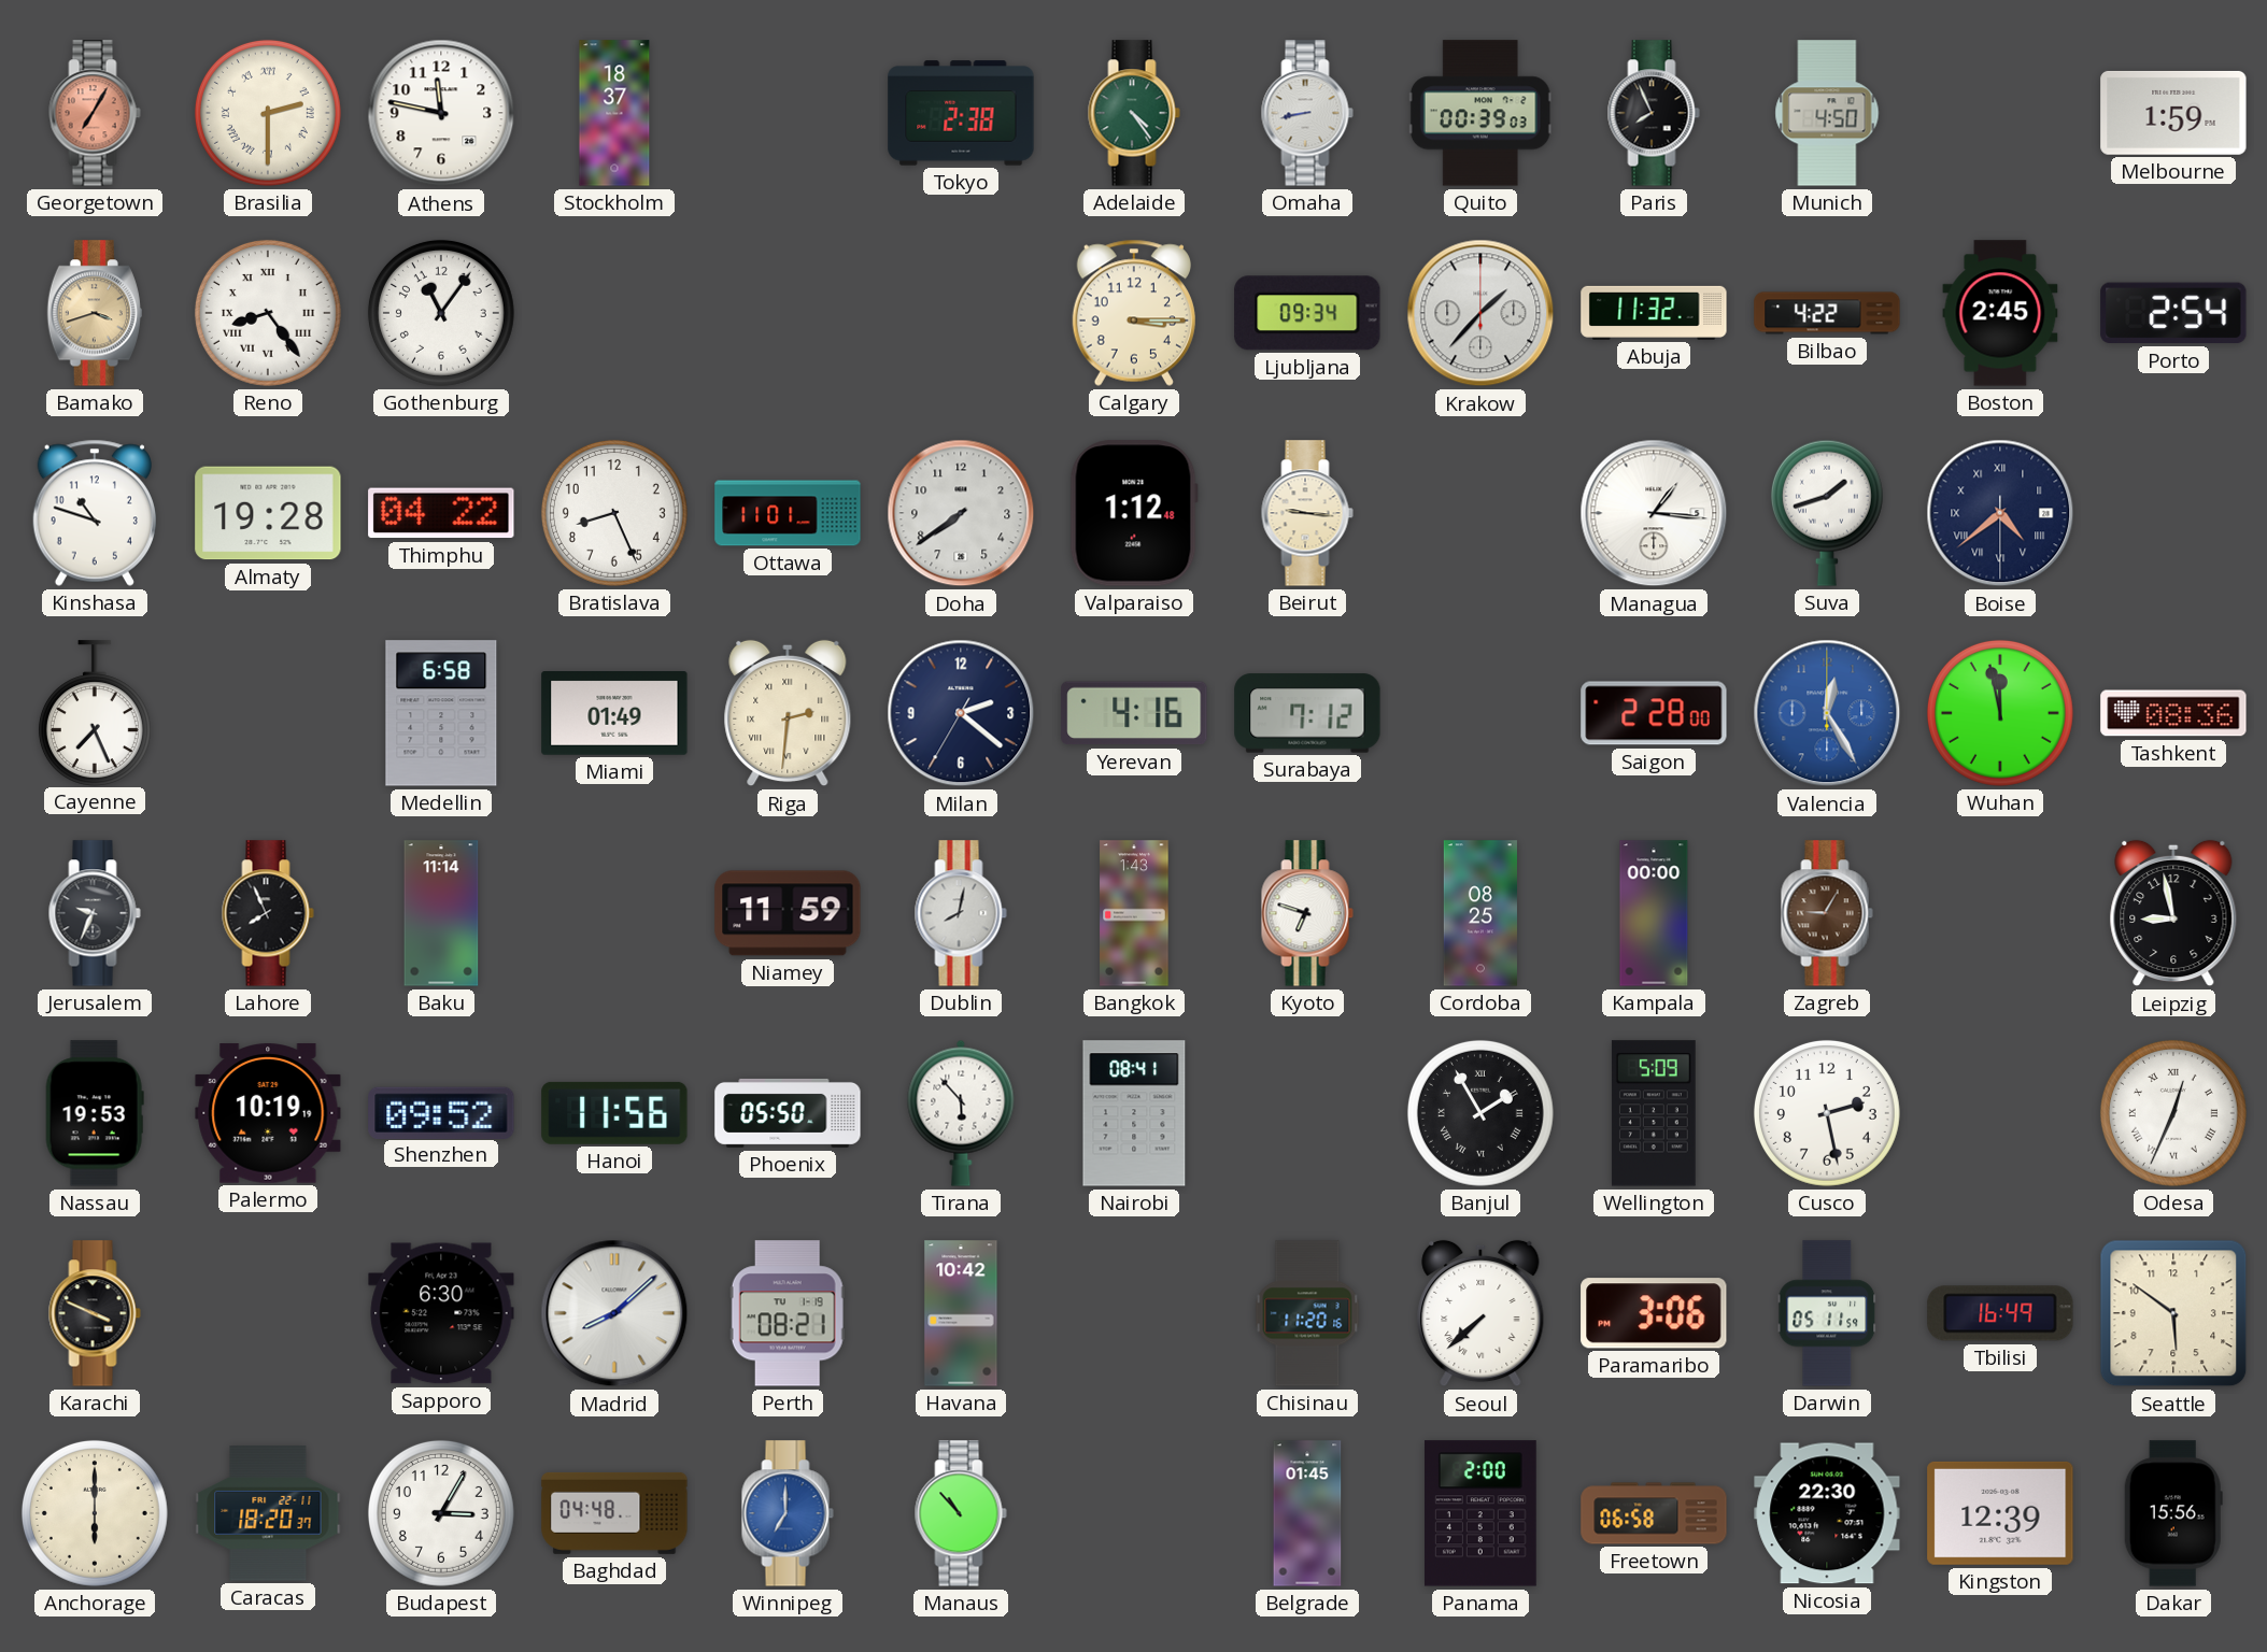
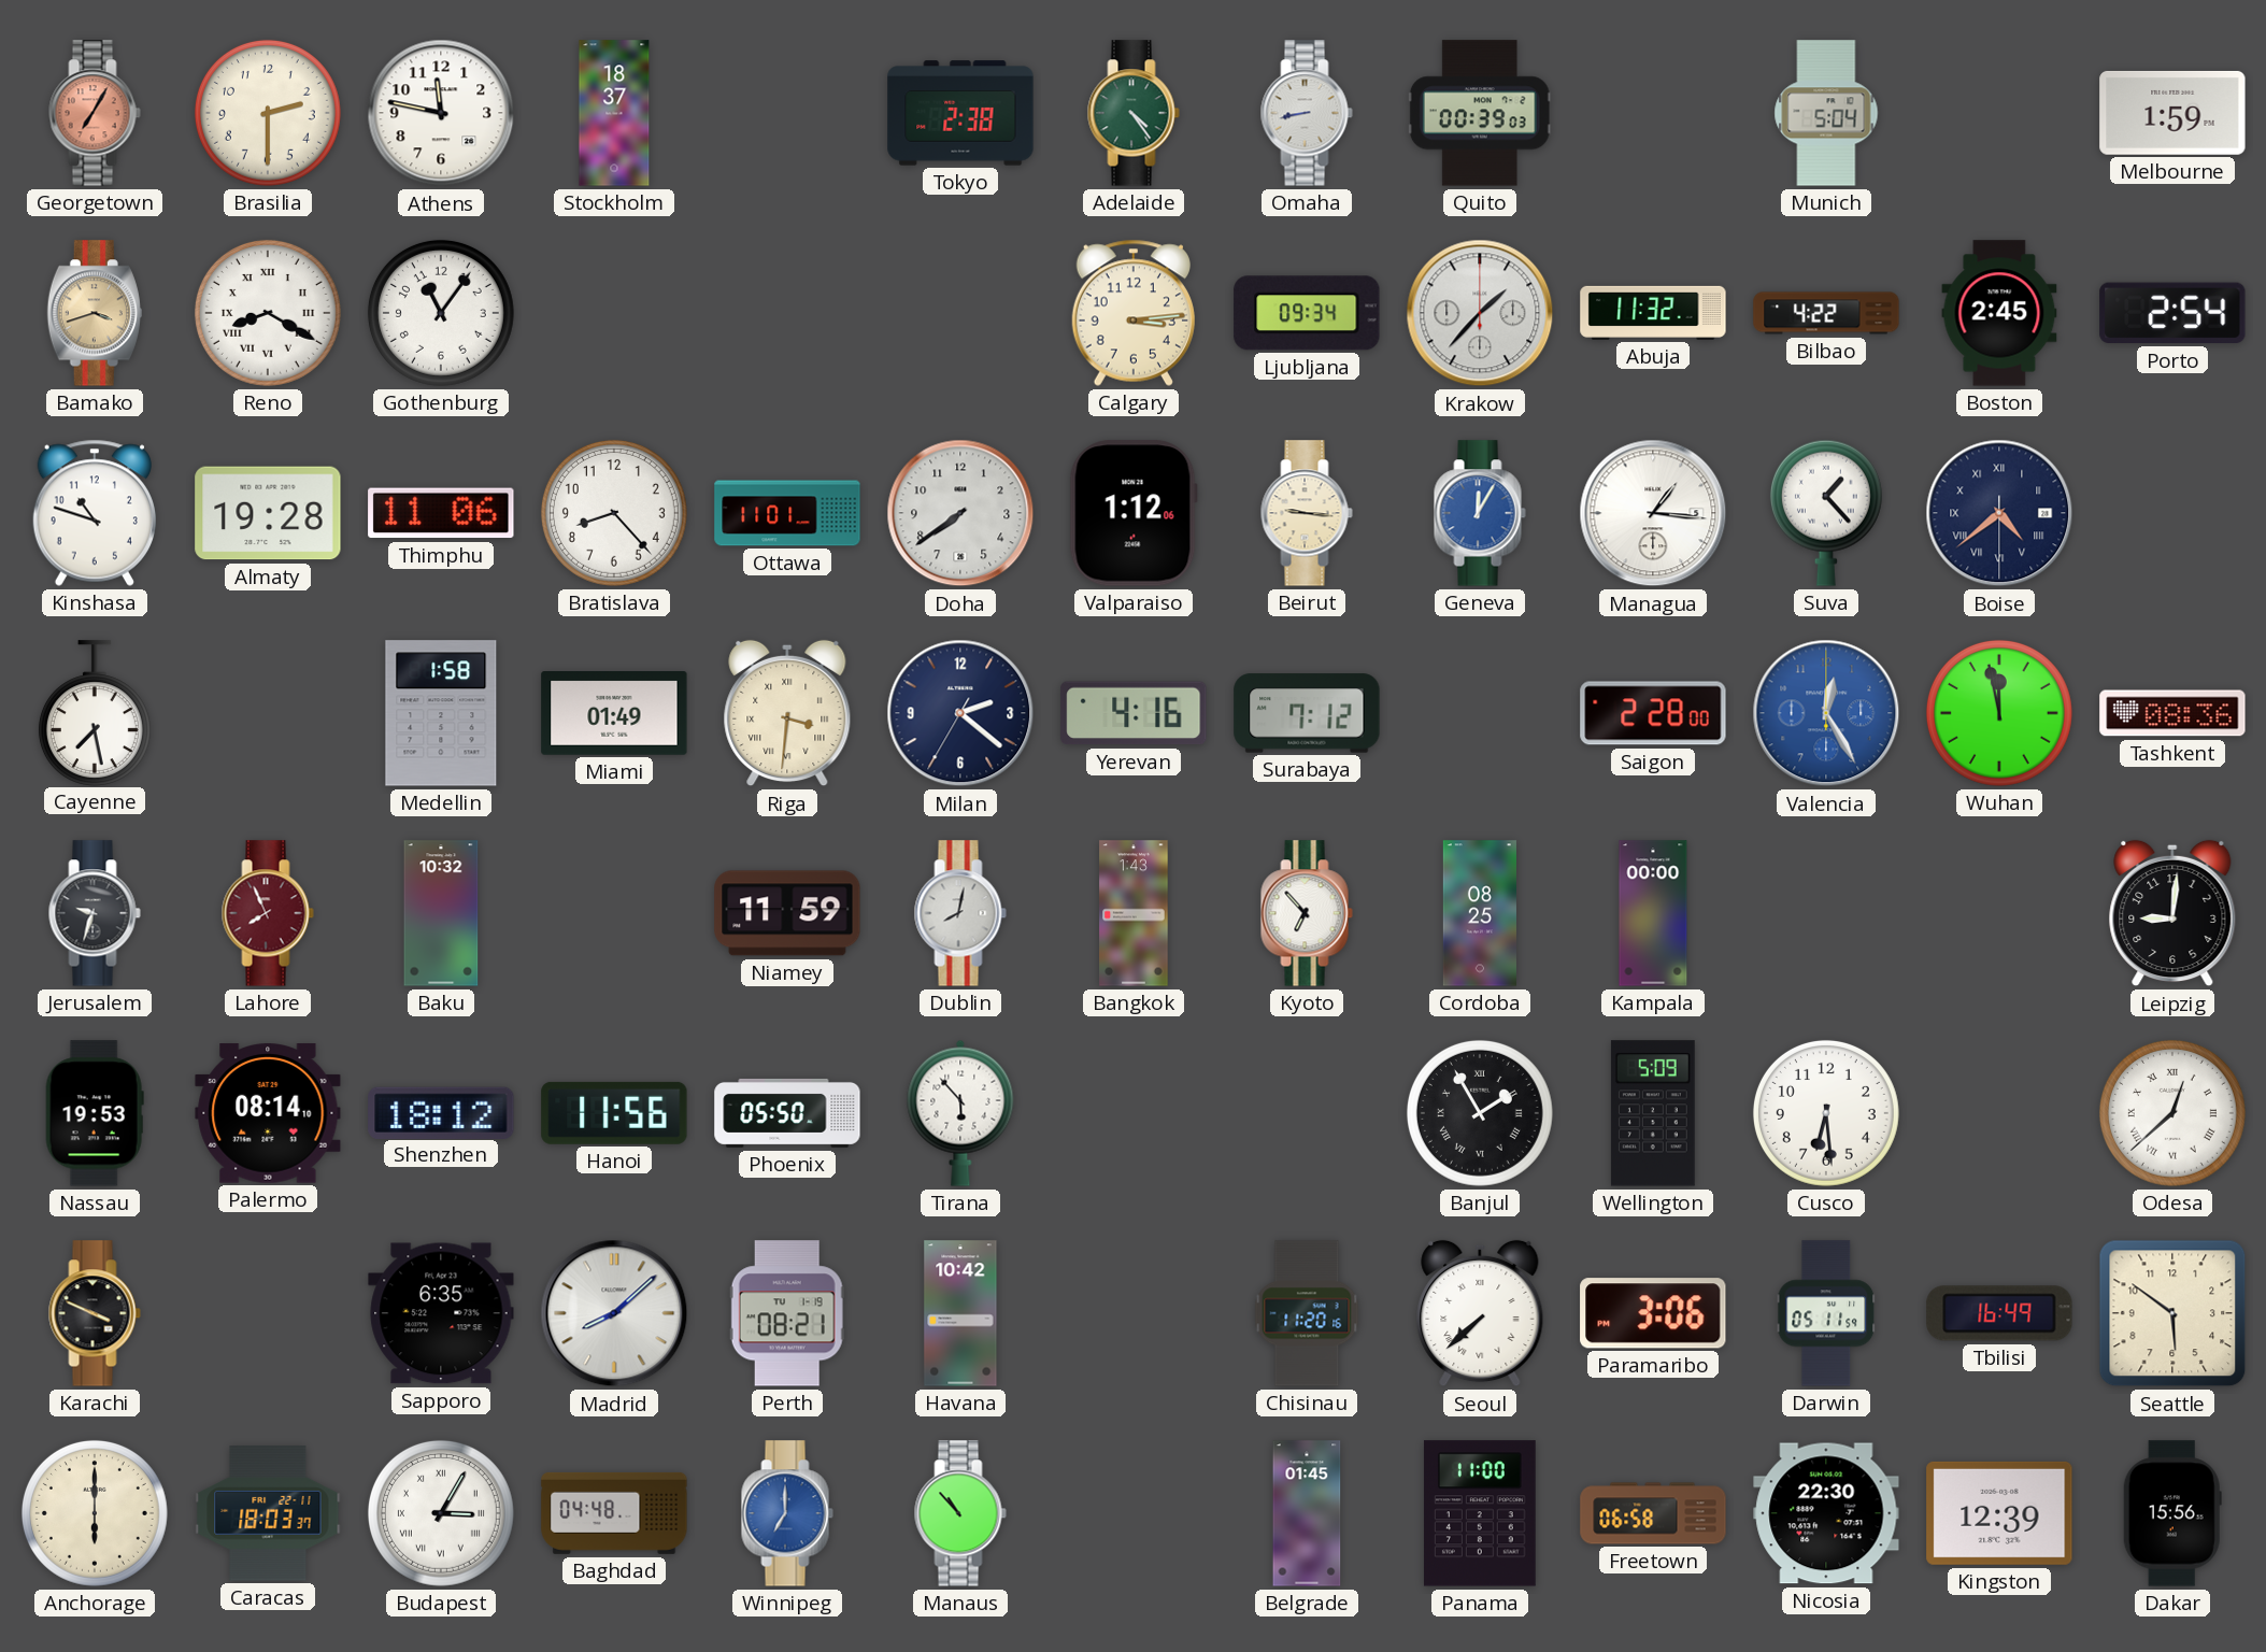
Brasilia numerals: Roman -> Arabic
Paris: 7:56 -> none
Munich: 4:50 -> 5:04
Reno: 8:24 -> 8:20
Calgary: 3:15 -> 3:14
Thimphu: 04:22 -> 11:06
Bratislava: 8:26 -> 8:23
Valparaiso: 1:12:48 -> 1:12:06
Geneva: none -> 12:05
Suva: 1:42 -> 1:23
Cayenne: 7:26 -> 7:28
Medellin: 6:58 -> 1:58
Riga: 2:31 -> 3:31
Jerusalem: 9:34 -> 9:33
Lahore dial: black -> burgundy
Baku: 11:14 -> 10:32
Kyoto: 6:48 -> 6:53
Zagreb: 9:05 -> none
Leipzig: 8:58 -> 9:01
Palermo: 10:19 -> 08:14
Shenzhen: 09:52 -> 18:12
Nairobi: 08:41 -> none
Cusco: 2:28 -> 6:29
Odesa: 12:34 -> 12:38
Sapporo: 6:30 -> 6:35
Caracas: 18:20 -> 18:03
Budapest numerals: Arabic -> Roman
Panama: 2:00 -> 11:00
